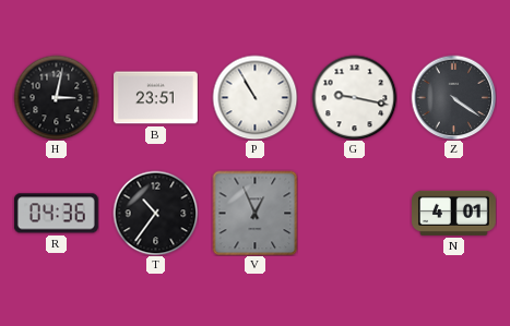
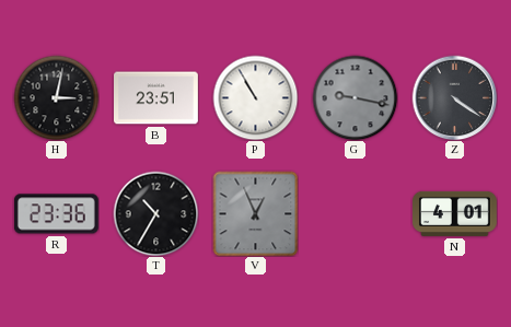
G dial: white -> grey
R: 04:36 -> 23:36
T: 10:36 -> 10:35
